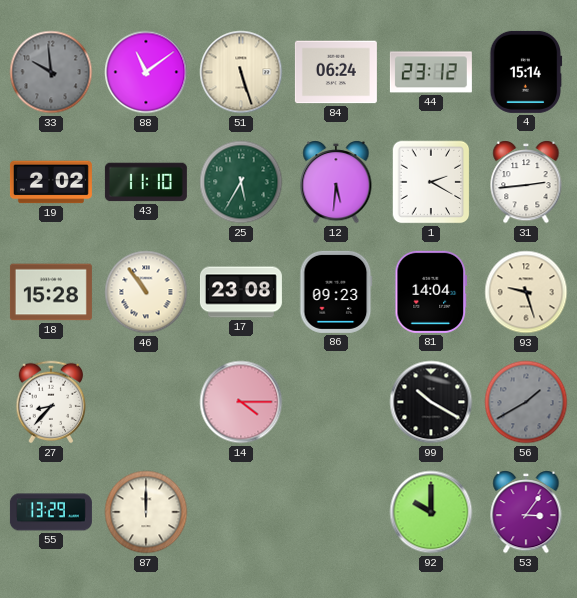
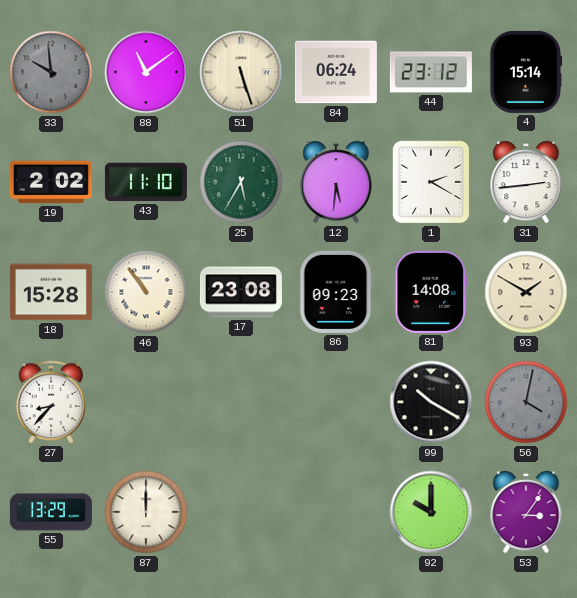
81: 14:04 -> 14:08
93: 9:27 -> 1:50
14: 4:15 -> none
56: 1:40 -> 4:02
